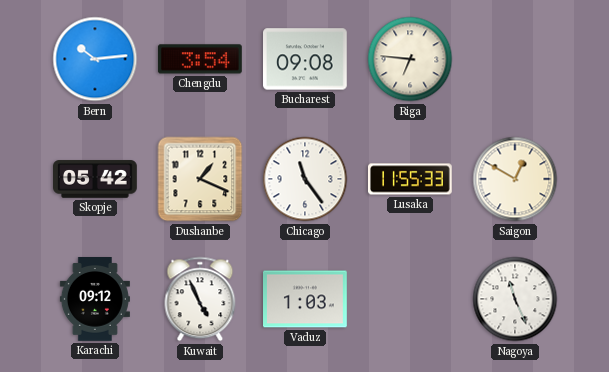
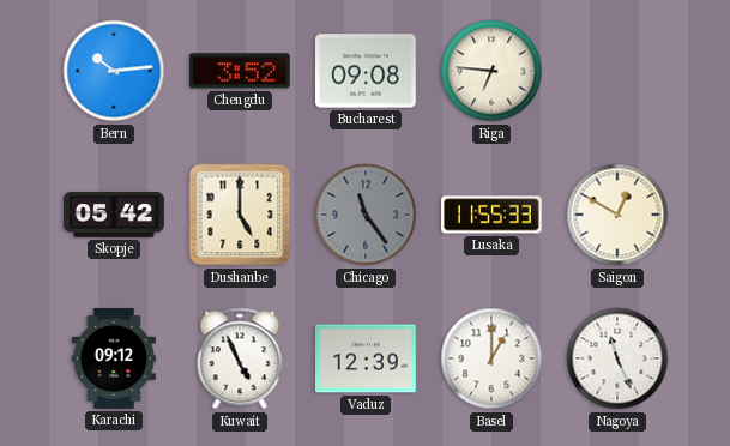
Chengdu: 3:54 -> 3:52
Dushanbe: 1:19 -> 5:00
Chicago dial: white -> grey
Vaduz: 1:03 -> 12:39
Basel: none -> 1:00
